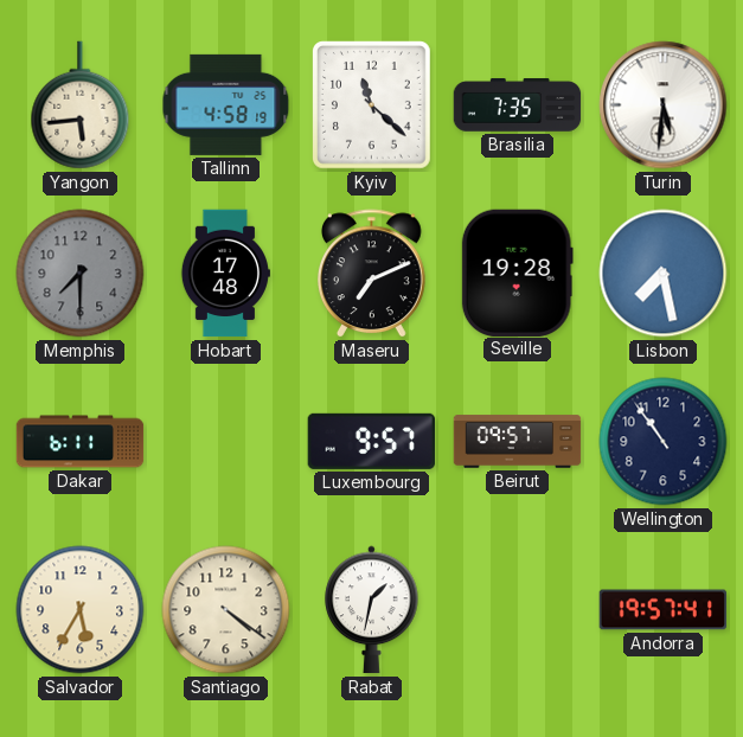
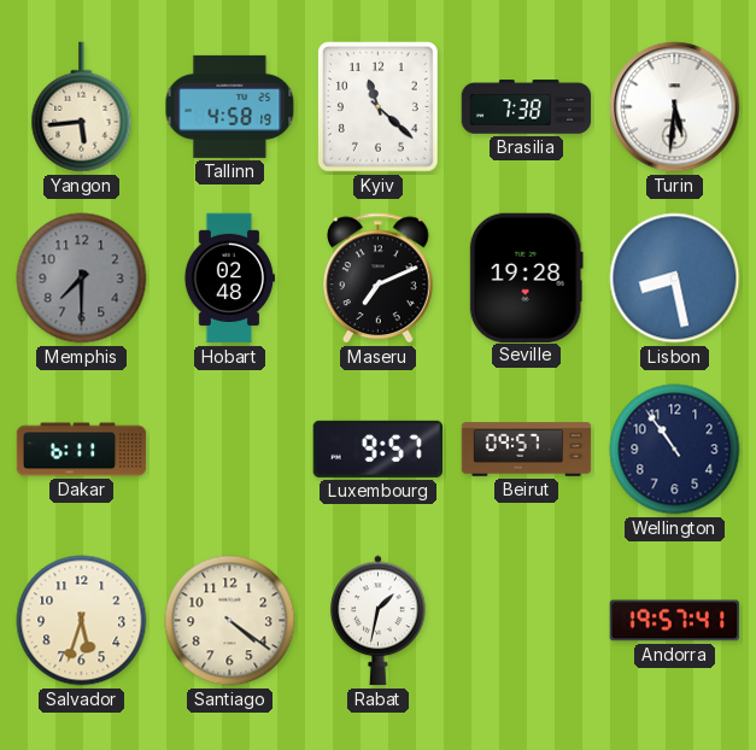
Brasilia: 7:35 -> 7:38
Hobart: 17:48 -> 02:48
Lisbon: 7:28 -> 8:28
Salvador: 5:35 -> 5:33
